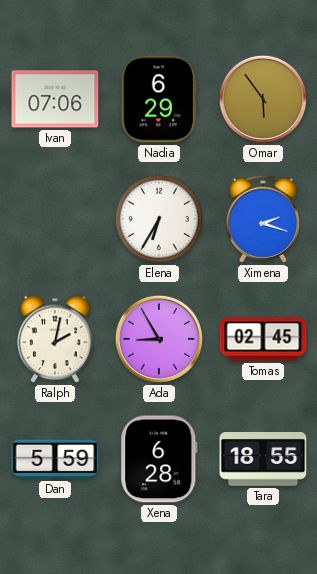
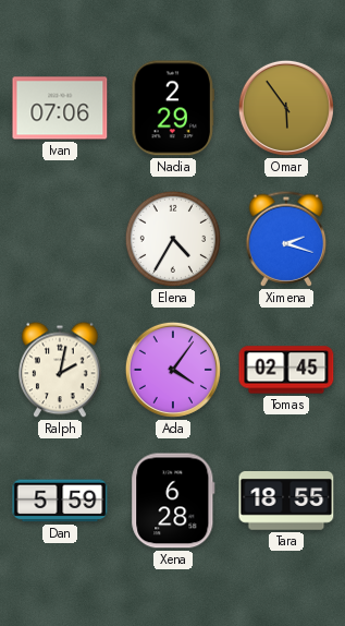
Nadia: 6:29 -> 2:29
Elena: 6:35 -> 4:35
Ada: 8:55 -> 4:06
